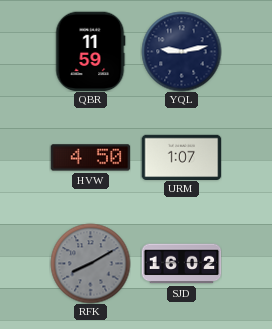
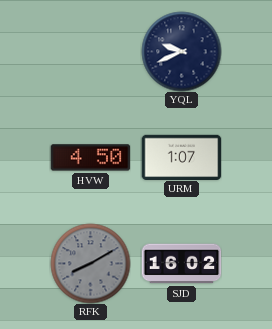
QBR: 11:59 -> none
YQL: 9:13 -> 9:41
